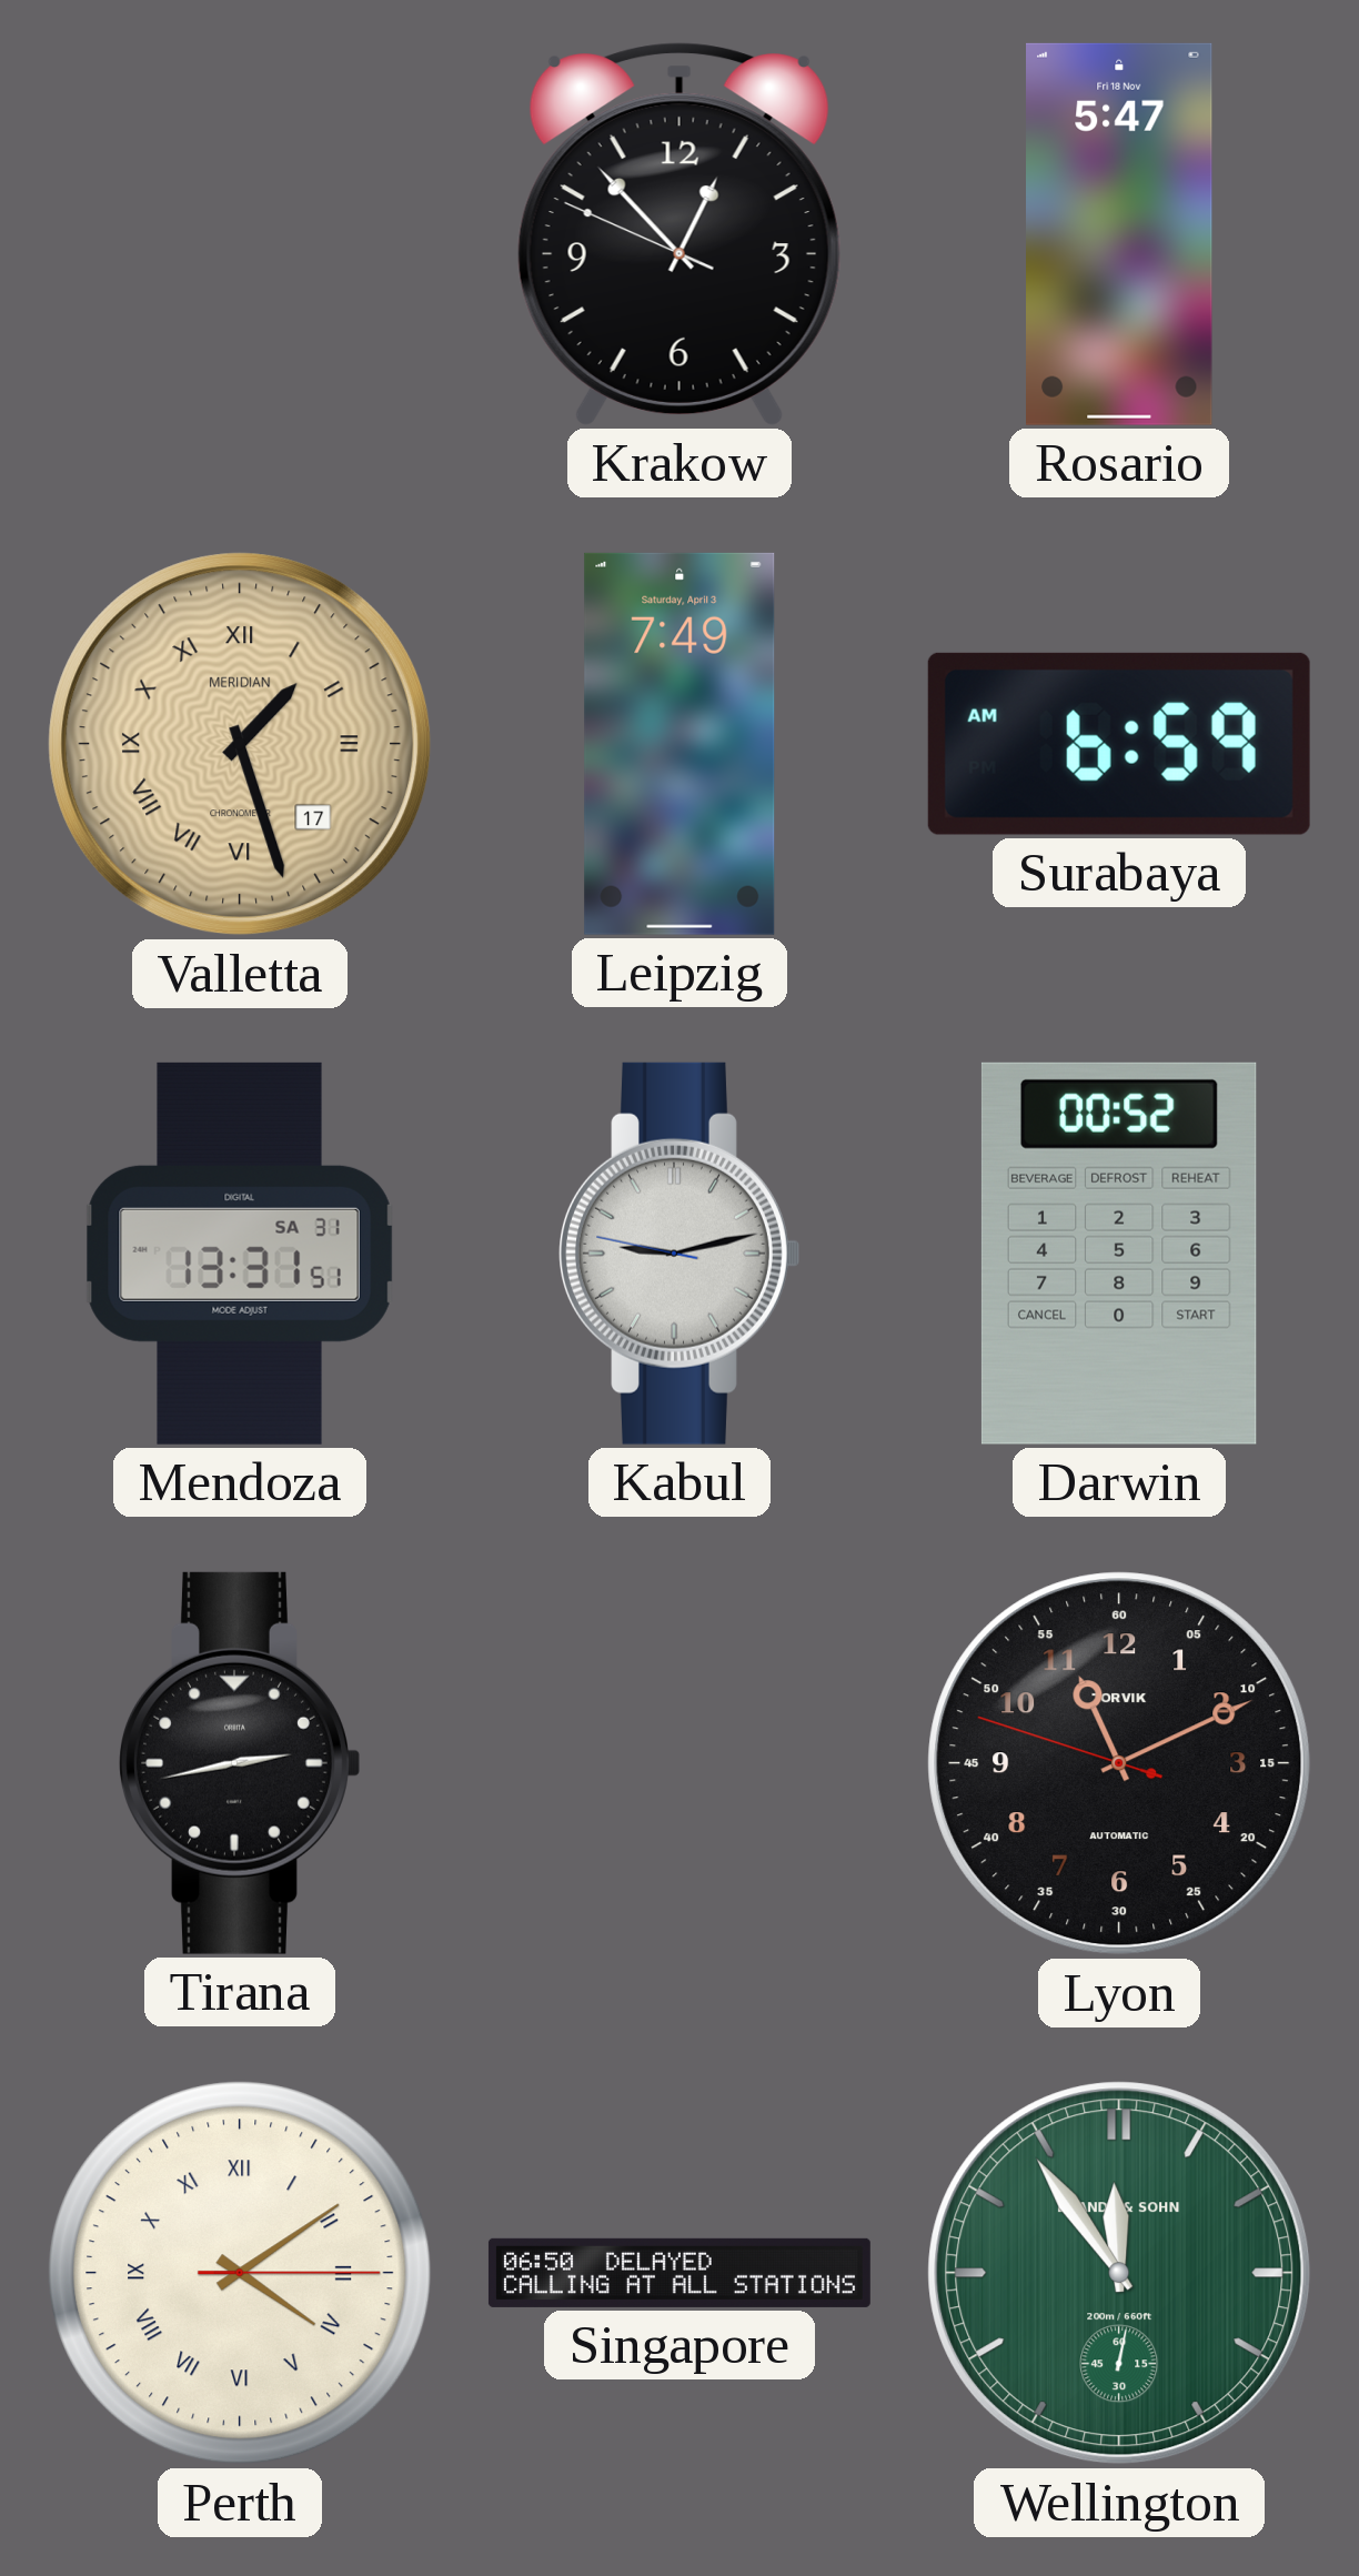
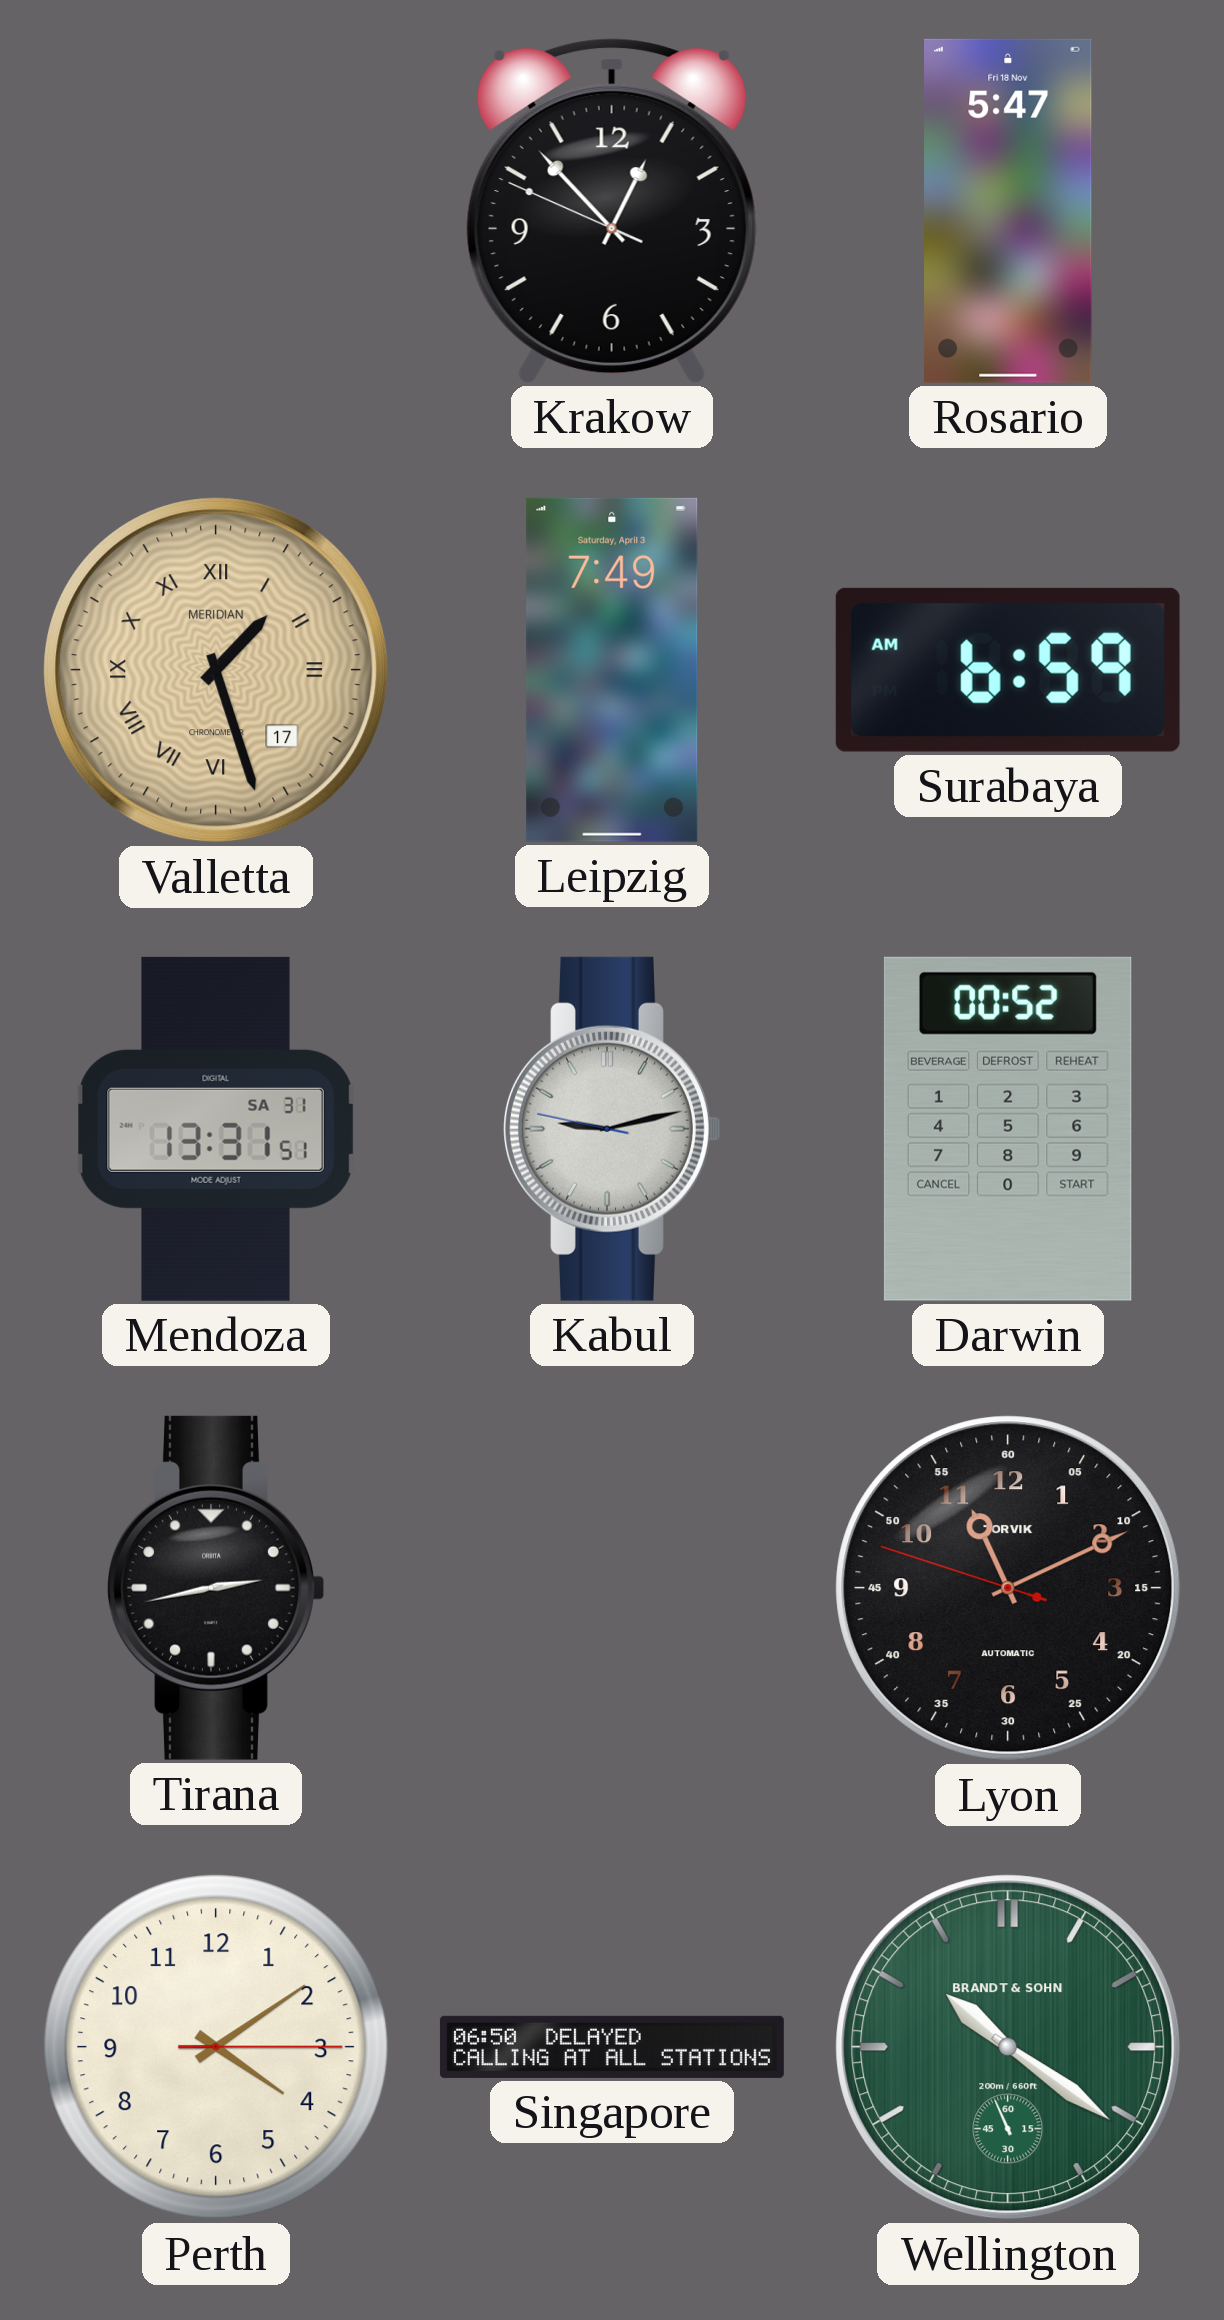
Perth numerals: Roman -> Arabic
Wellington: 11:54 -> 10:20
